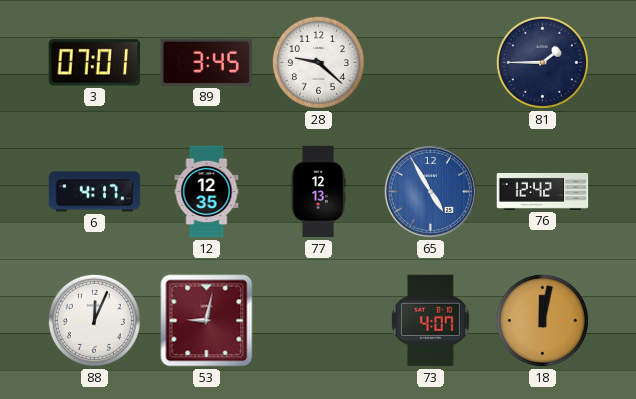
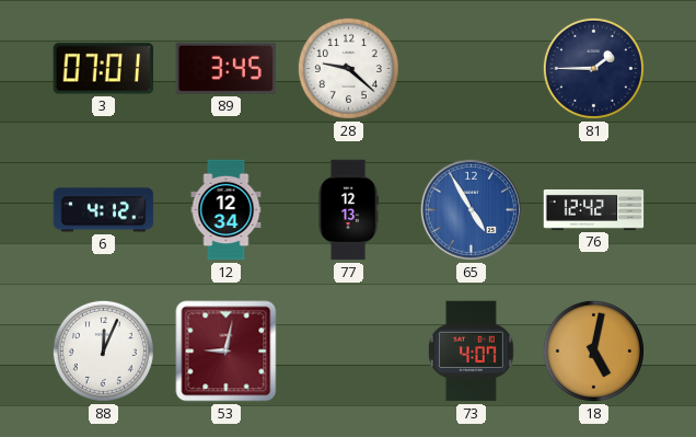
6: 4:17 -> 4:12
12: 12:35 -> 12:34
18: 12:02 -> 5:02
